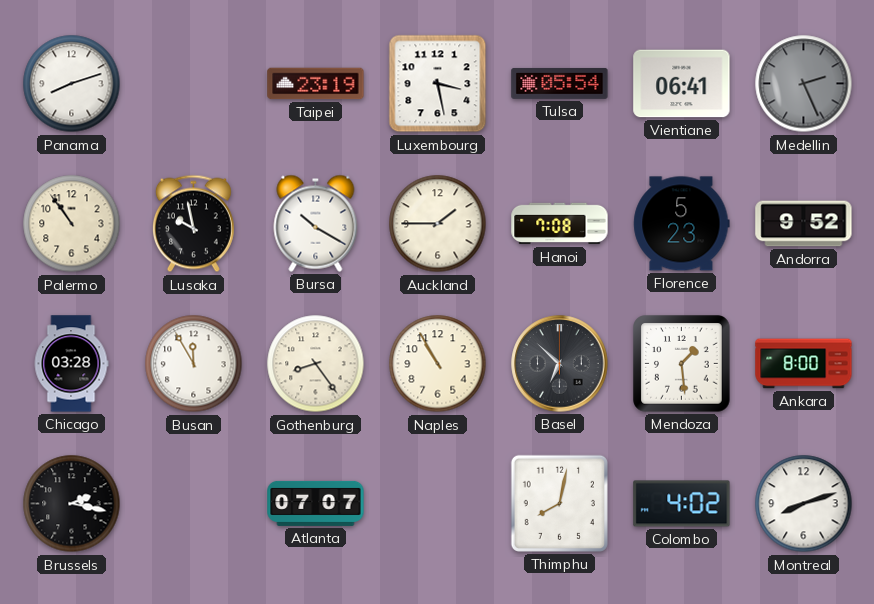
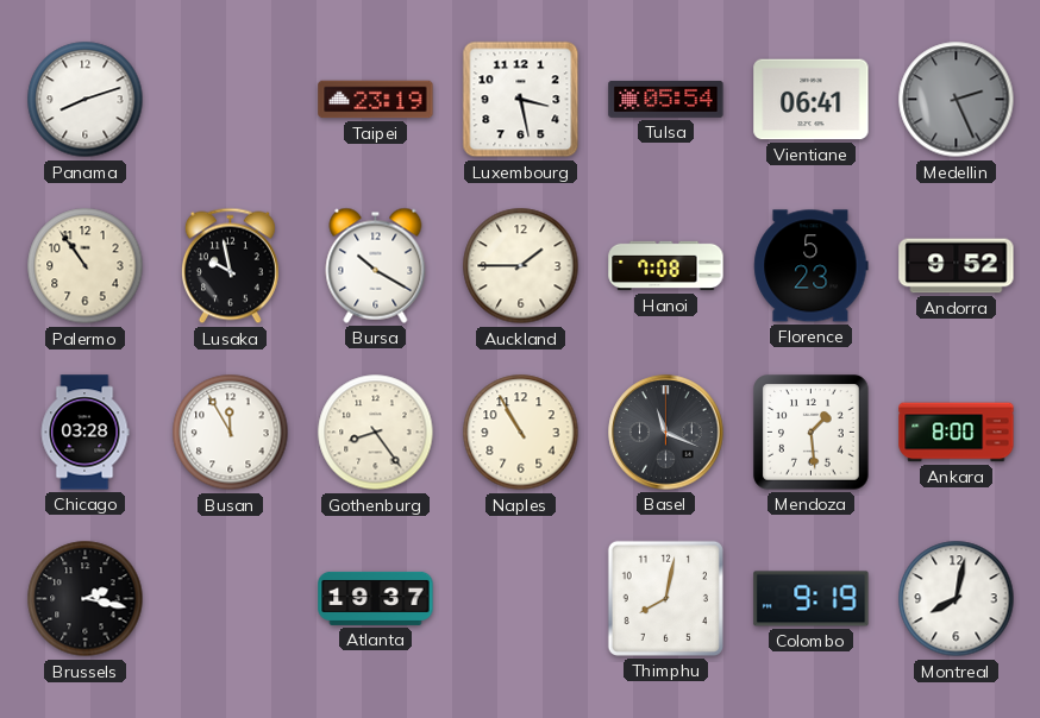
Basel: 6:52 -> 11:19
Atlanta: 07:07 -> 19:37
Colombo: 4:02 -> 9:19
Montreal: 8:12 -> 8:02
